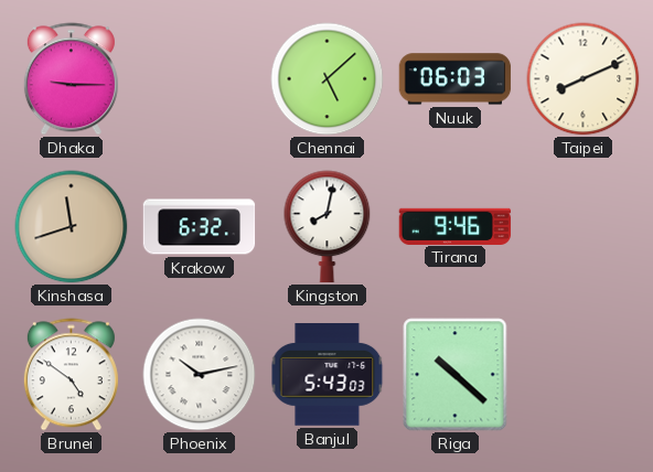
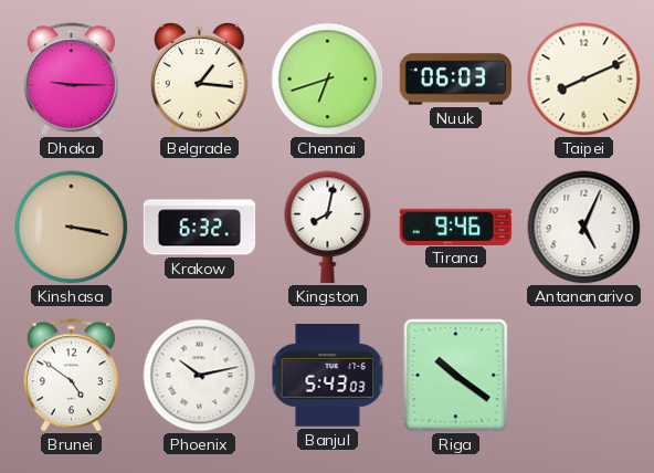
Belgrade: none -> 1:16
Chennai: 5:08 -> 6:42
Kinshasa: 11:42 -> 3:17
Antananarivo: none -> 5:04
Riga: 10:22 -> 10:21
